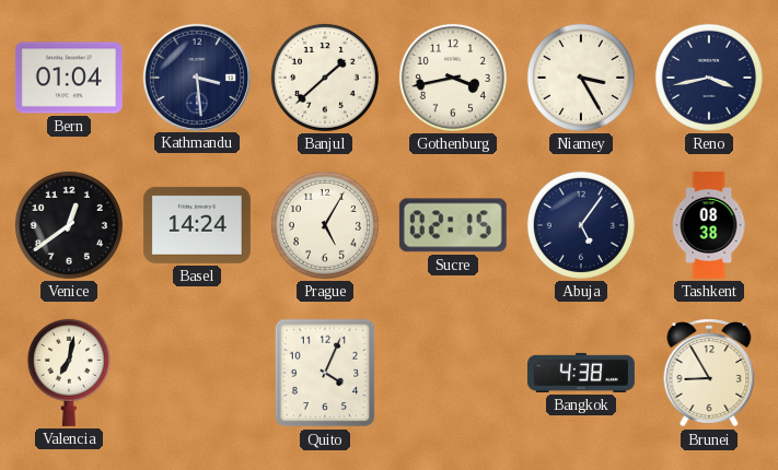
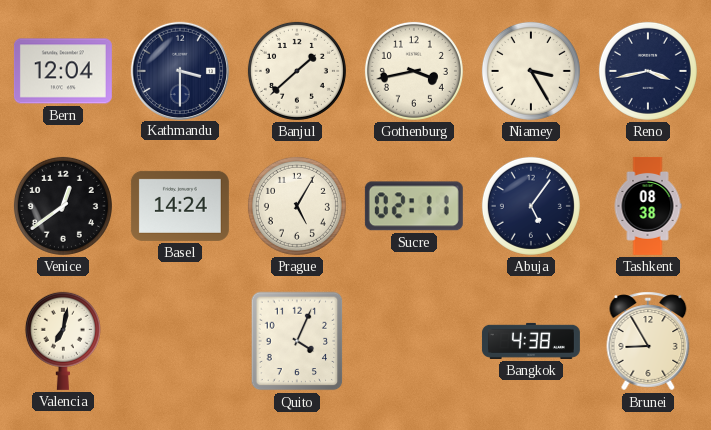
Bern: 01:04 -> 12:04
Kathmandu: 3:29 -> 3:30
Sucre: 02:15 -> 02:11
